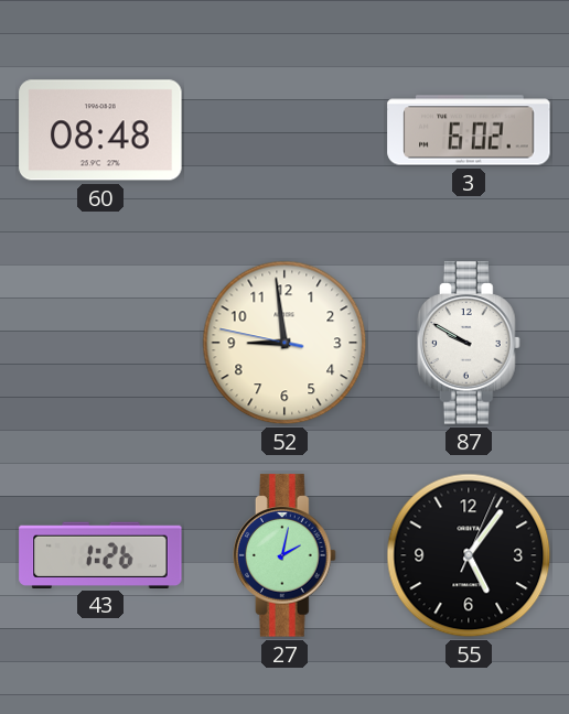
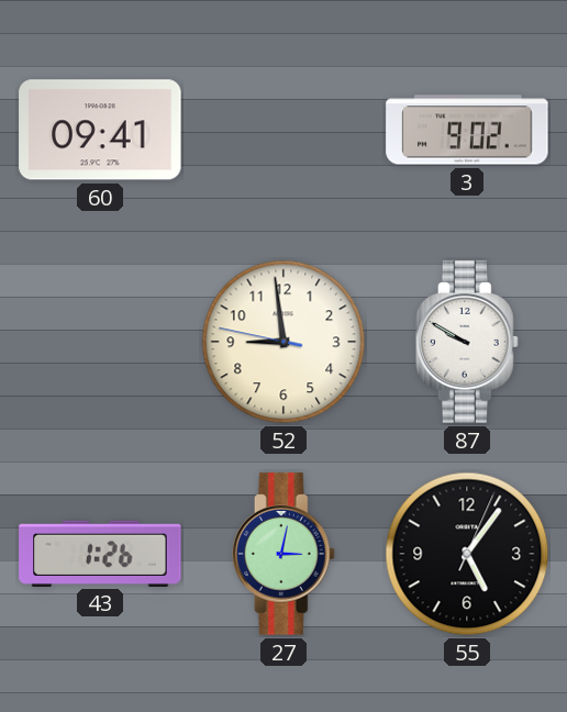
60: 08:48 -> 09:41
3: 6:02 -> 9:02
27: 2:02 -> 3:02
